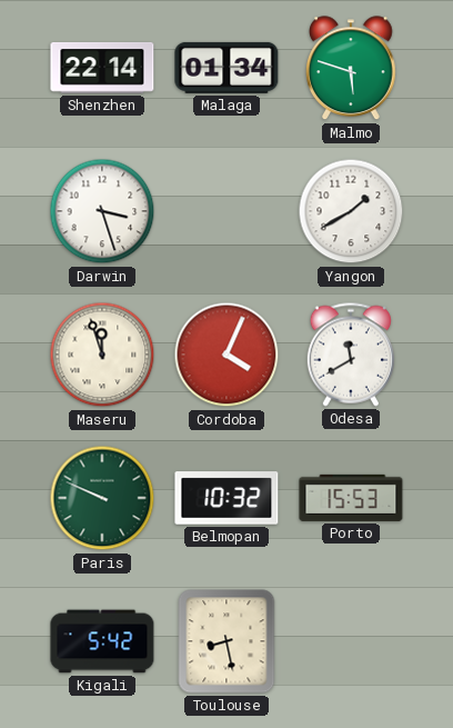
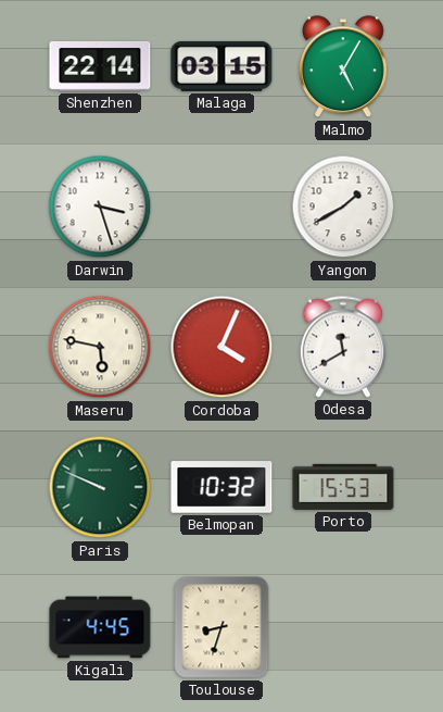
Malaga: 01:34 -> 03:15
Malmo: 5:48 -> 5:05
Maseru: 11:57 -> 5:47
Kigali: 5:42 -> 4:45
Toulouse: 8:28 -> 8:33
